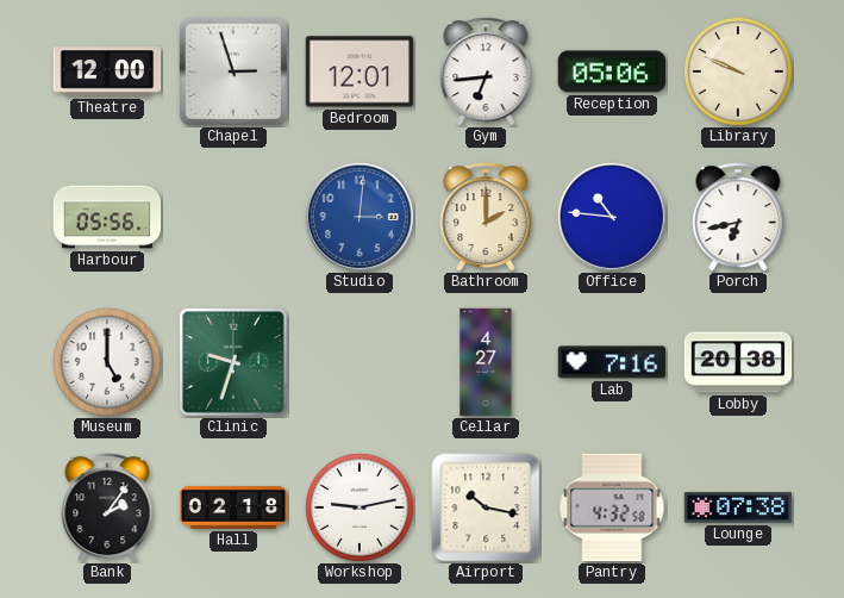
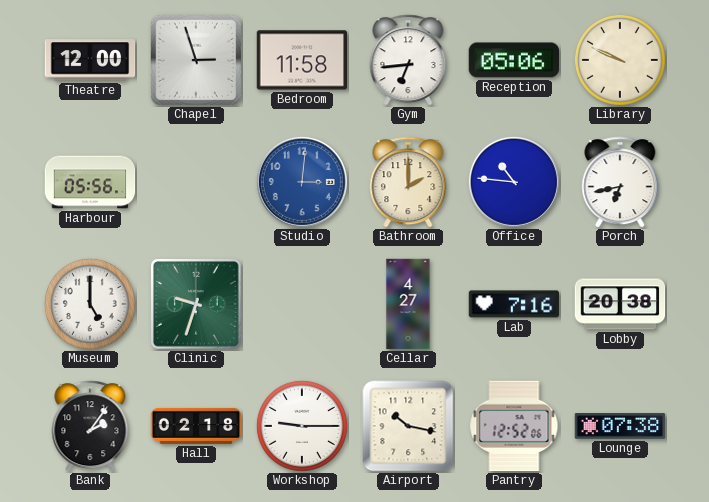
Bedroom: 12:01 -> 11:58
Workshop: 9:13 -> 9:15
Pantry: 4:32 -> 12:52
